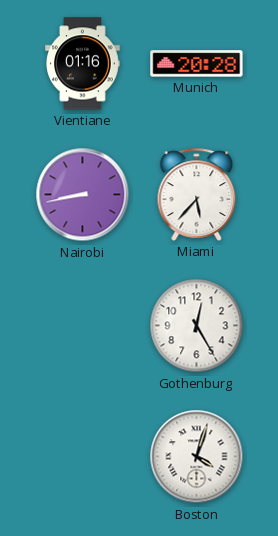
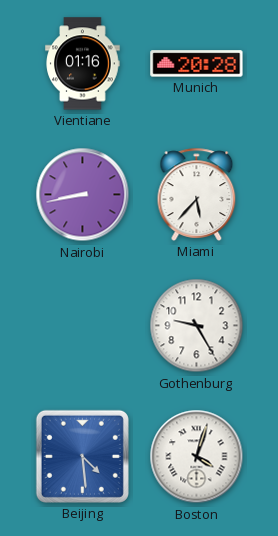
Gothenburg: 12:25 -> 9:25
Beijing: none -> 4:29
